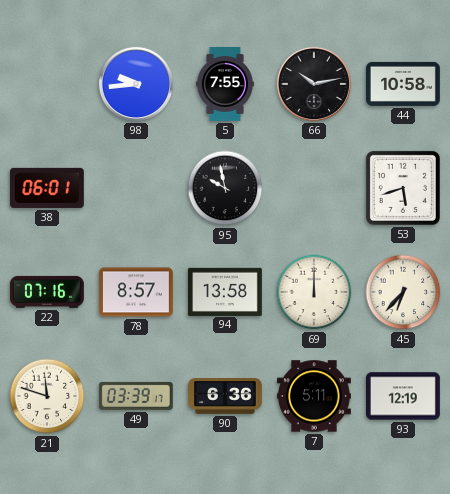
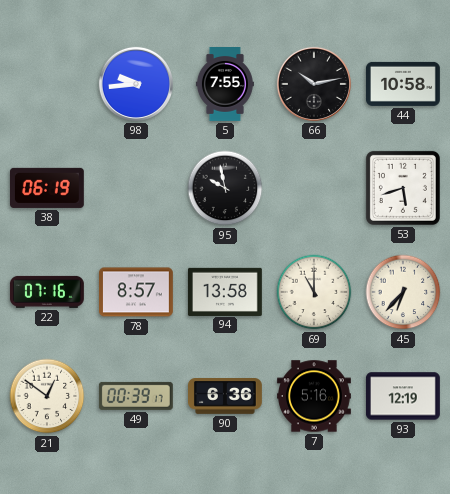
38: 06:01 -> 06:19
69: 12:00 -> 11:00
21: 11:48 -> 12:51
49: 03:39 -> 00:39
7: 5:11 -> 5:16
